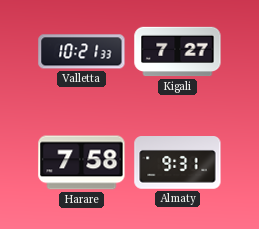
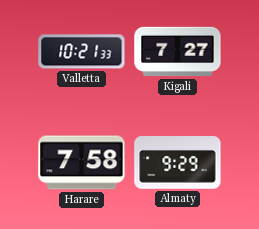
Almaty: 9:31 -> 9:29
